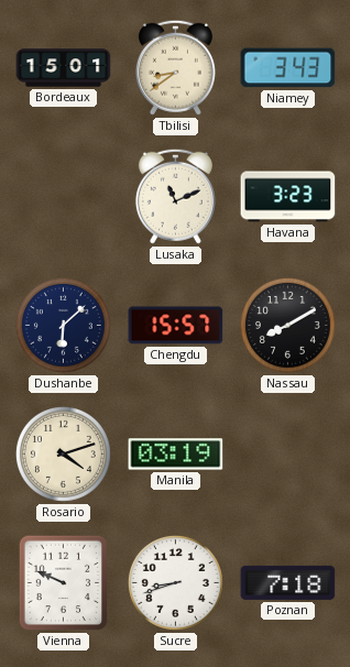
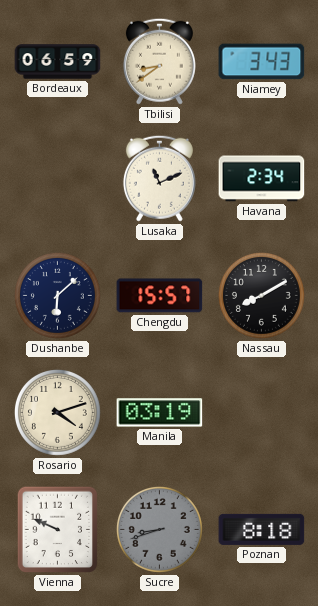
Bordeaux: 15:01 -> 06:59
Havana: 3:23 -> 2:34
Sucre dial: white -> grey
Poznan: 7:18 -> 8:18
